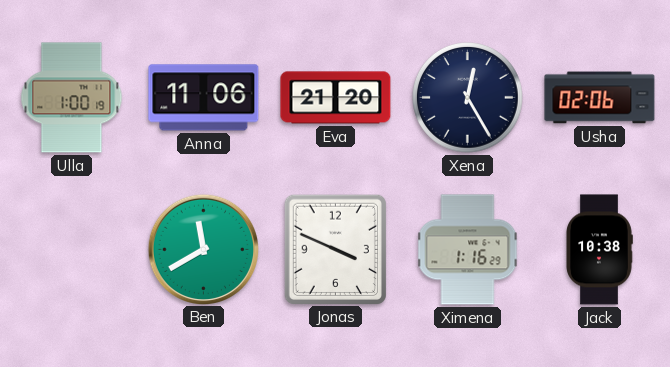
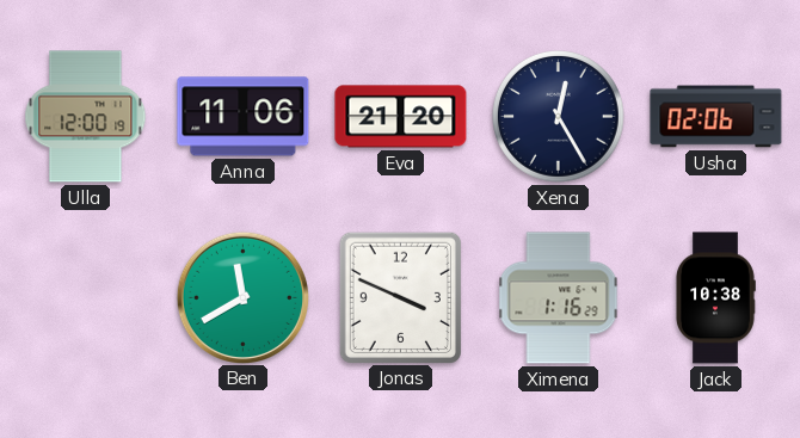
Ulla: 1:00 -> 12:00
